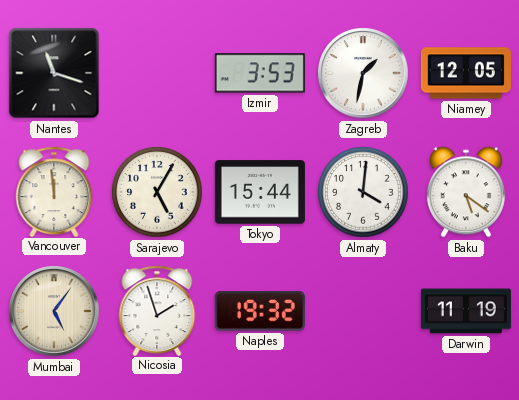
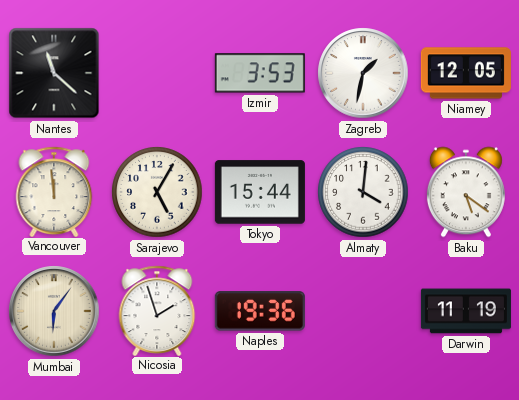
Nantes: 11:18 -> 11:22
Mumbai: 5:06 -> 6:06
Naples: 19:32 -> 19:36
